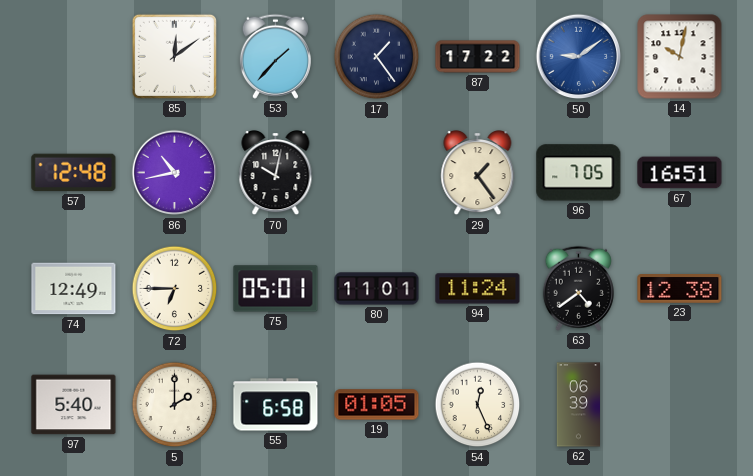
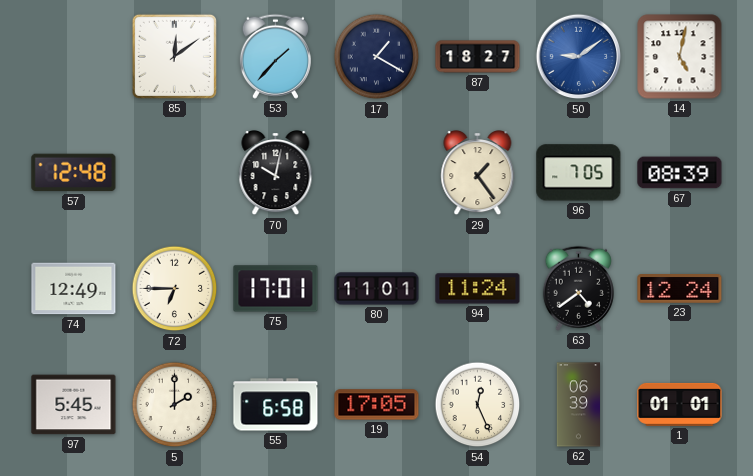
17: 1:24 -> 1:20
87: 17:22 -> 18:27
14: 10:02 -> 5:02
86: 10:43 -> none
67: 16:51 -> 08:39
75: 05:01 -> 17:01
23: 12:38 -> 12:24
97: 5:40 -> 5:45
19: 01:05 -> 17:05
1: none -> 01:01
